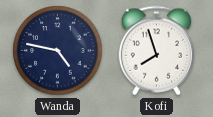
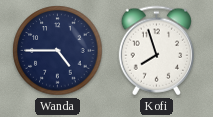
Wanda: 4:47 -> 4:45
